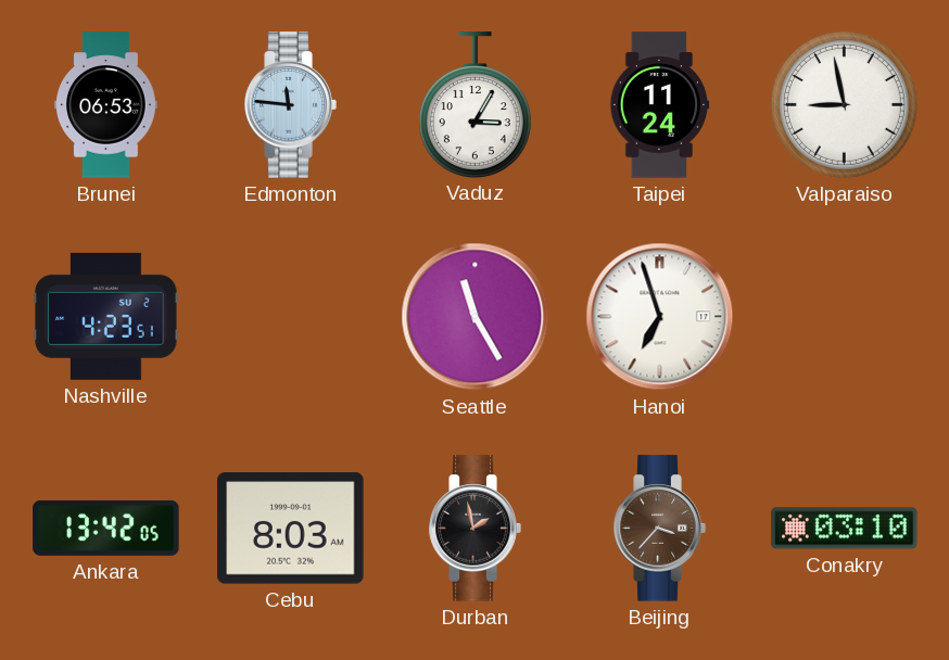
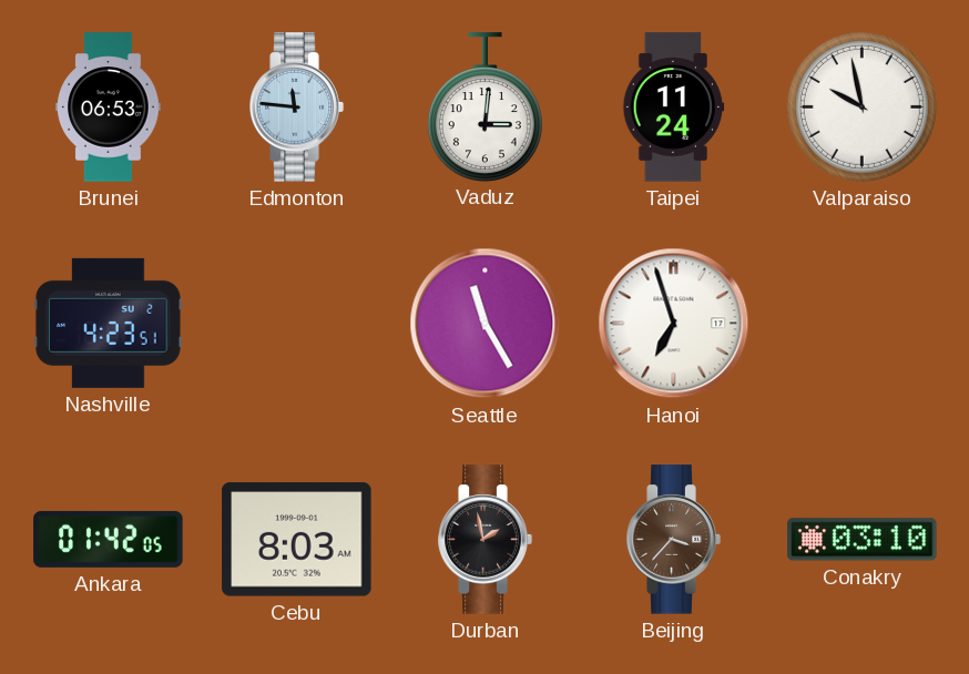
Vaduz: 3:05 -> 3:01
Valparaiso: 8:58 -> 9:58
Ankara: 13:42 -> 01:42
